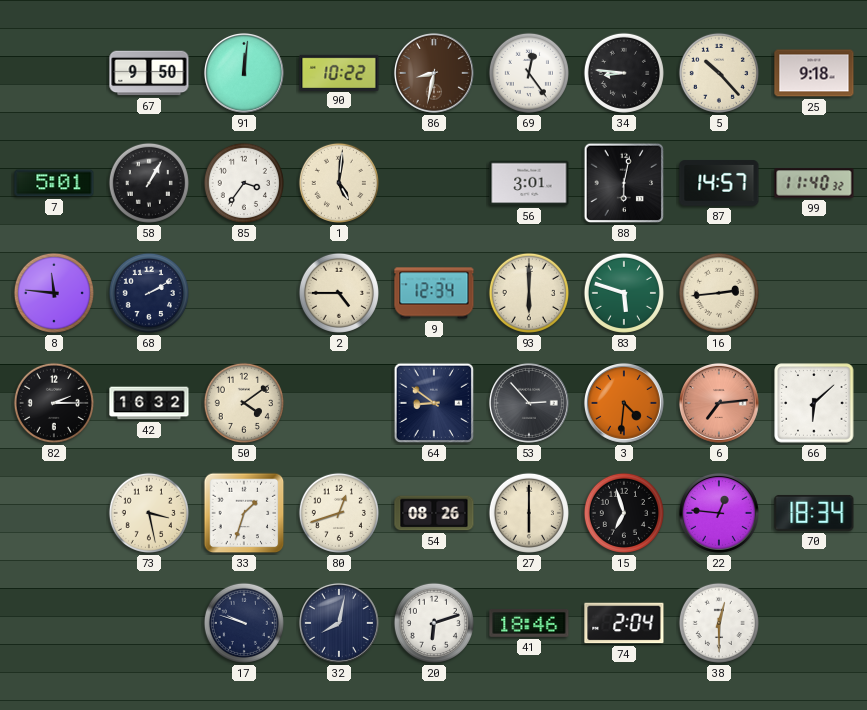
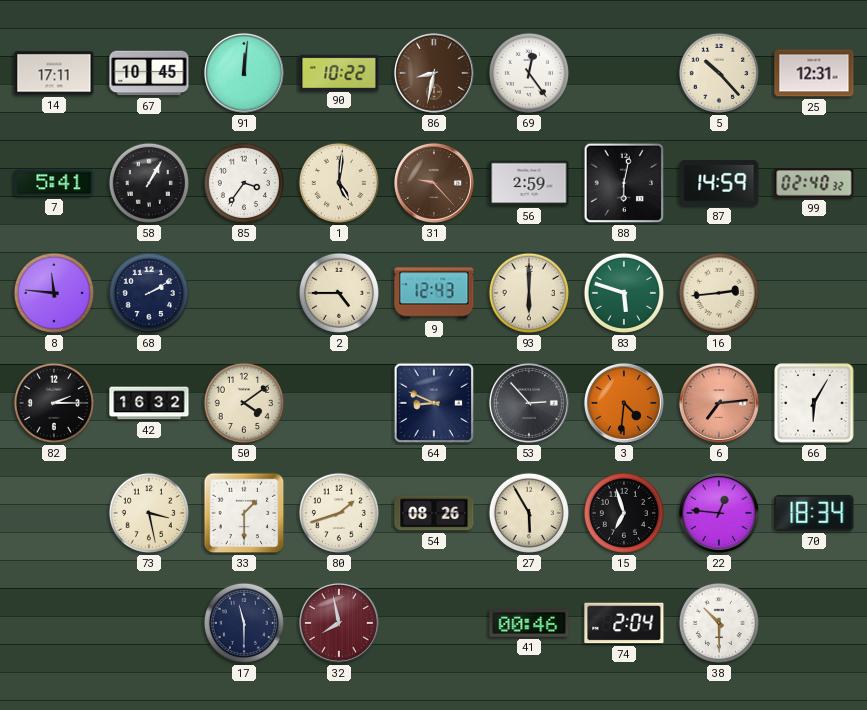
14: none -> 17:11
67: 9:50 -> 10:45
34: 8:46 -> none
25: 9:18 -> 12:31
7: 5:01 -> 5:41
31: none -> 9:23
56: 3:01 -> 2:59
87: 14:57 -> 14:59
99: 11:40 -> 02:40
9: 12:34 -> 12:43
64: 8:51 -> 8:49
66: 6:08 -> 6:05
33: 1:33 -> 1:30
80: 12:42 -> 1:42
27: 6:00 -> 5:55
17: 9:48 -> 11:30
32: 8:02 -> 7:58
32 dial: navy -> burgundy
20: 6:12 -> none
41: 18:46 -> 00:46
38: 12:30 -> 10:30
